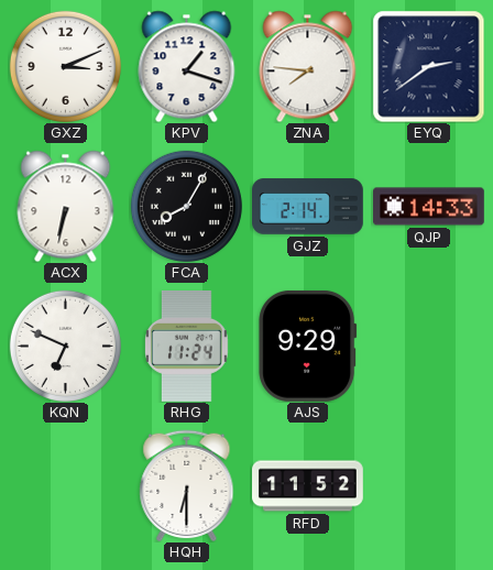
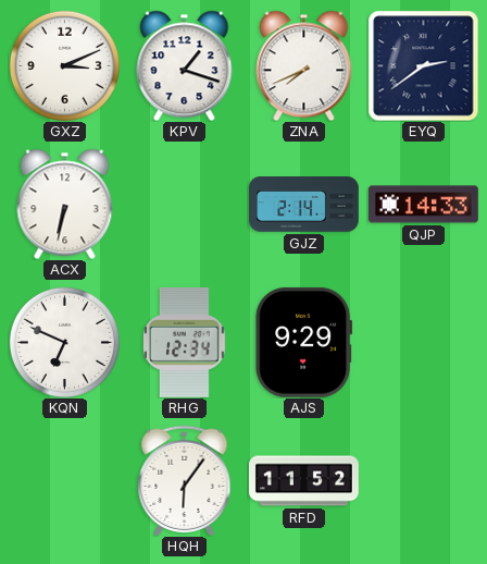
ZNA: 7:46 -> 7:41
FCA: 8:05 -> none
RHG: 11:24 -> 12:34
HQH: 6:30 -> 6:06
